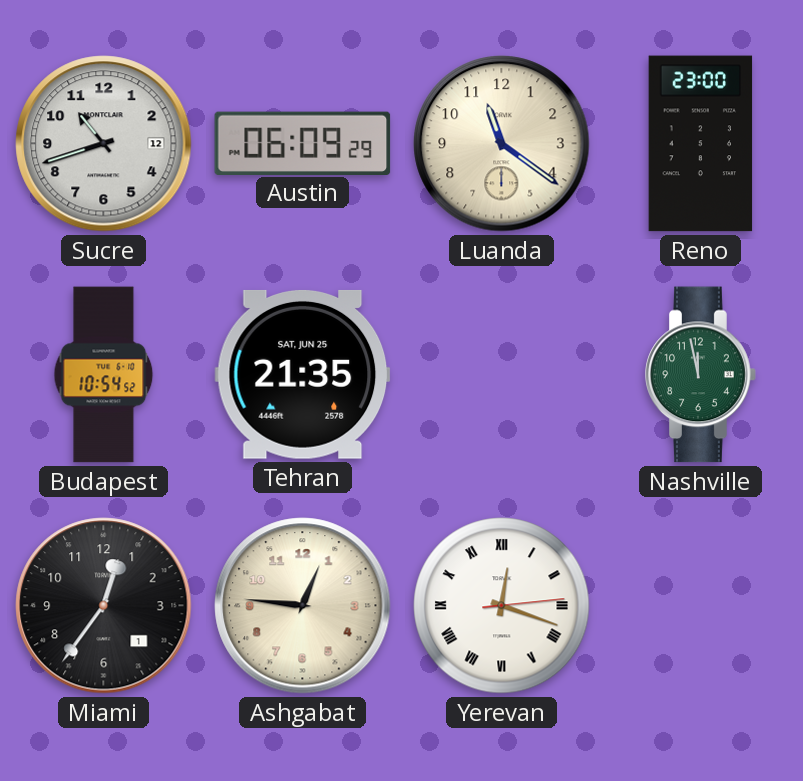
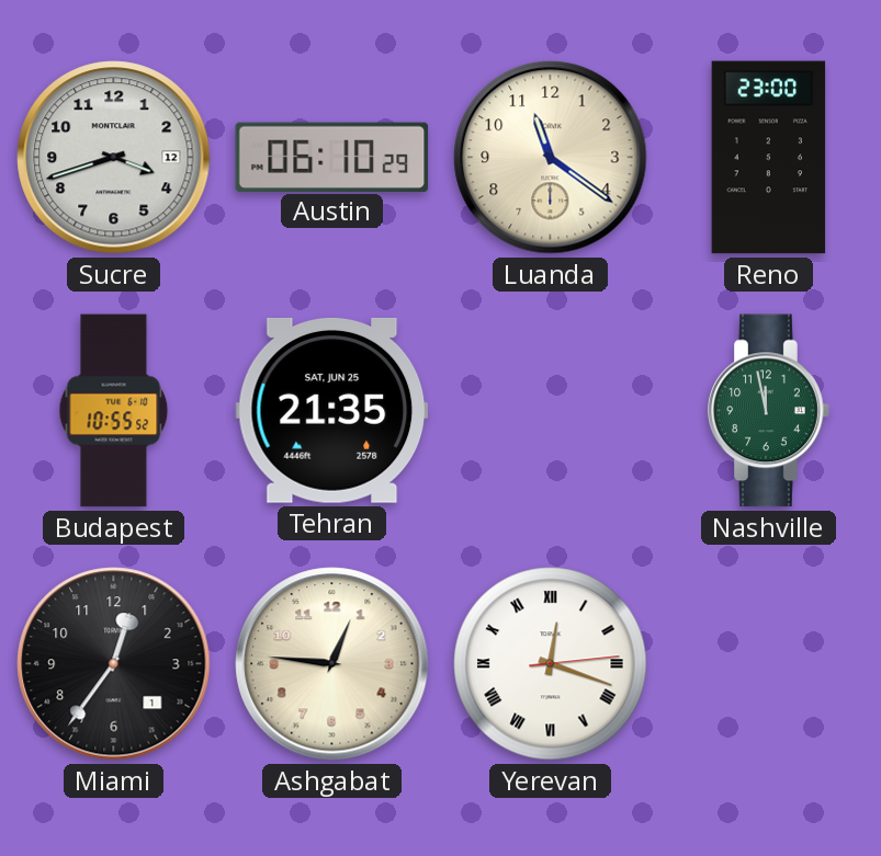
Sucre: 10:42 -> 3:42
Austin: 06:09 -> 06:10
Budapest: 10:54 -> 10:55
